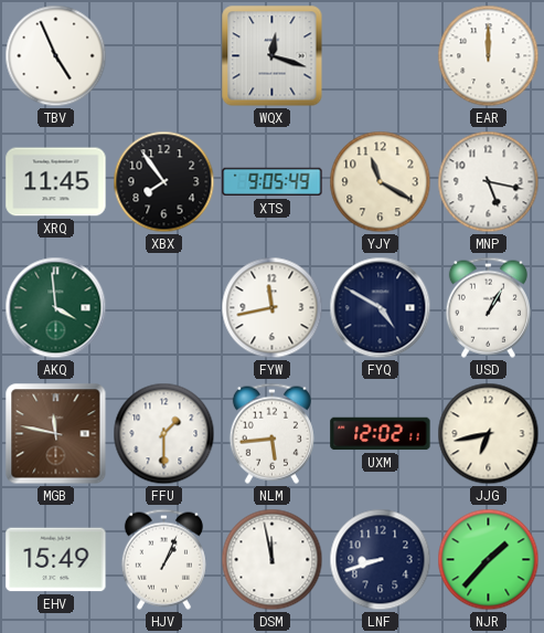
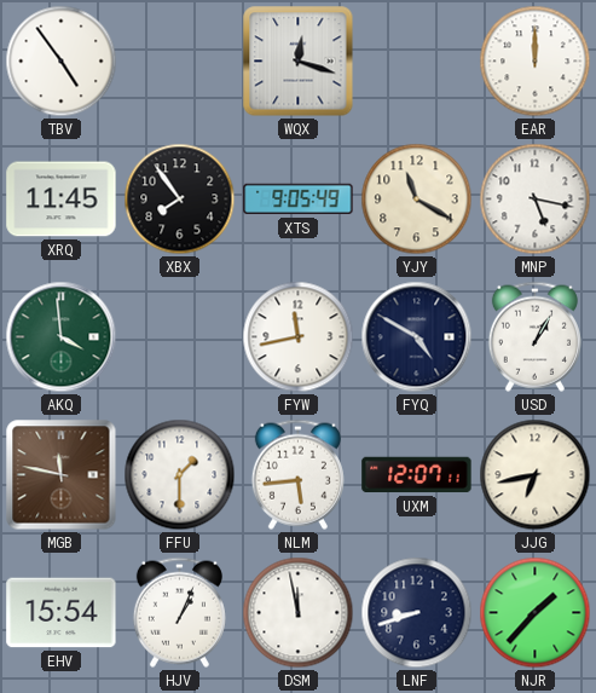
TBV: 4:56 -> 4:54
UXM: 12:02 -> 12:07
EHV: 15:49 -> 15:54
